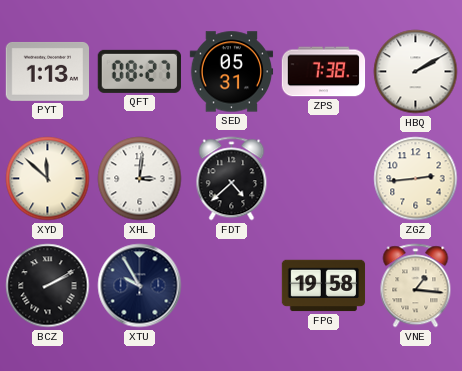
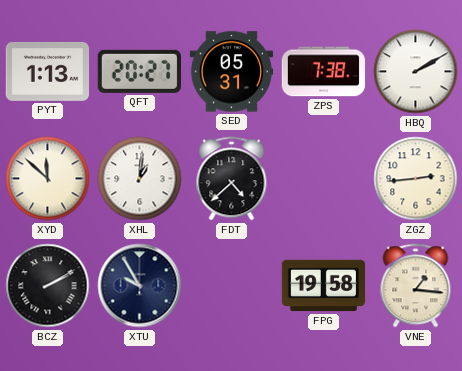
QFT: 08:27 -> 20:27
XHL: 3:01 -> 1:01
